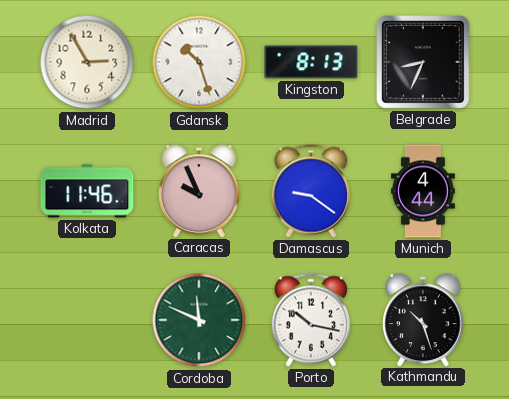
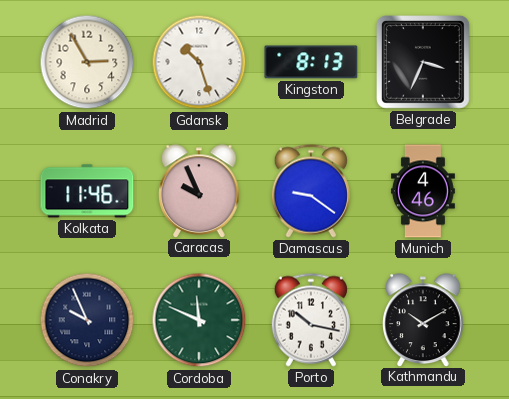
Belgrade: 8:34 -> 3:34
Munich: 4:44 -> 4:46
Conakry: none -> 9:56
Kathmandu: 10:27 -> 10:10
